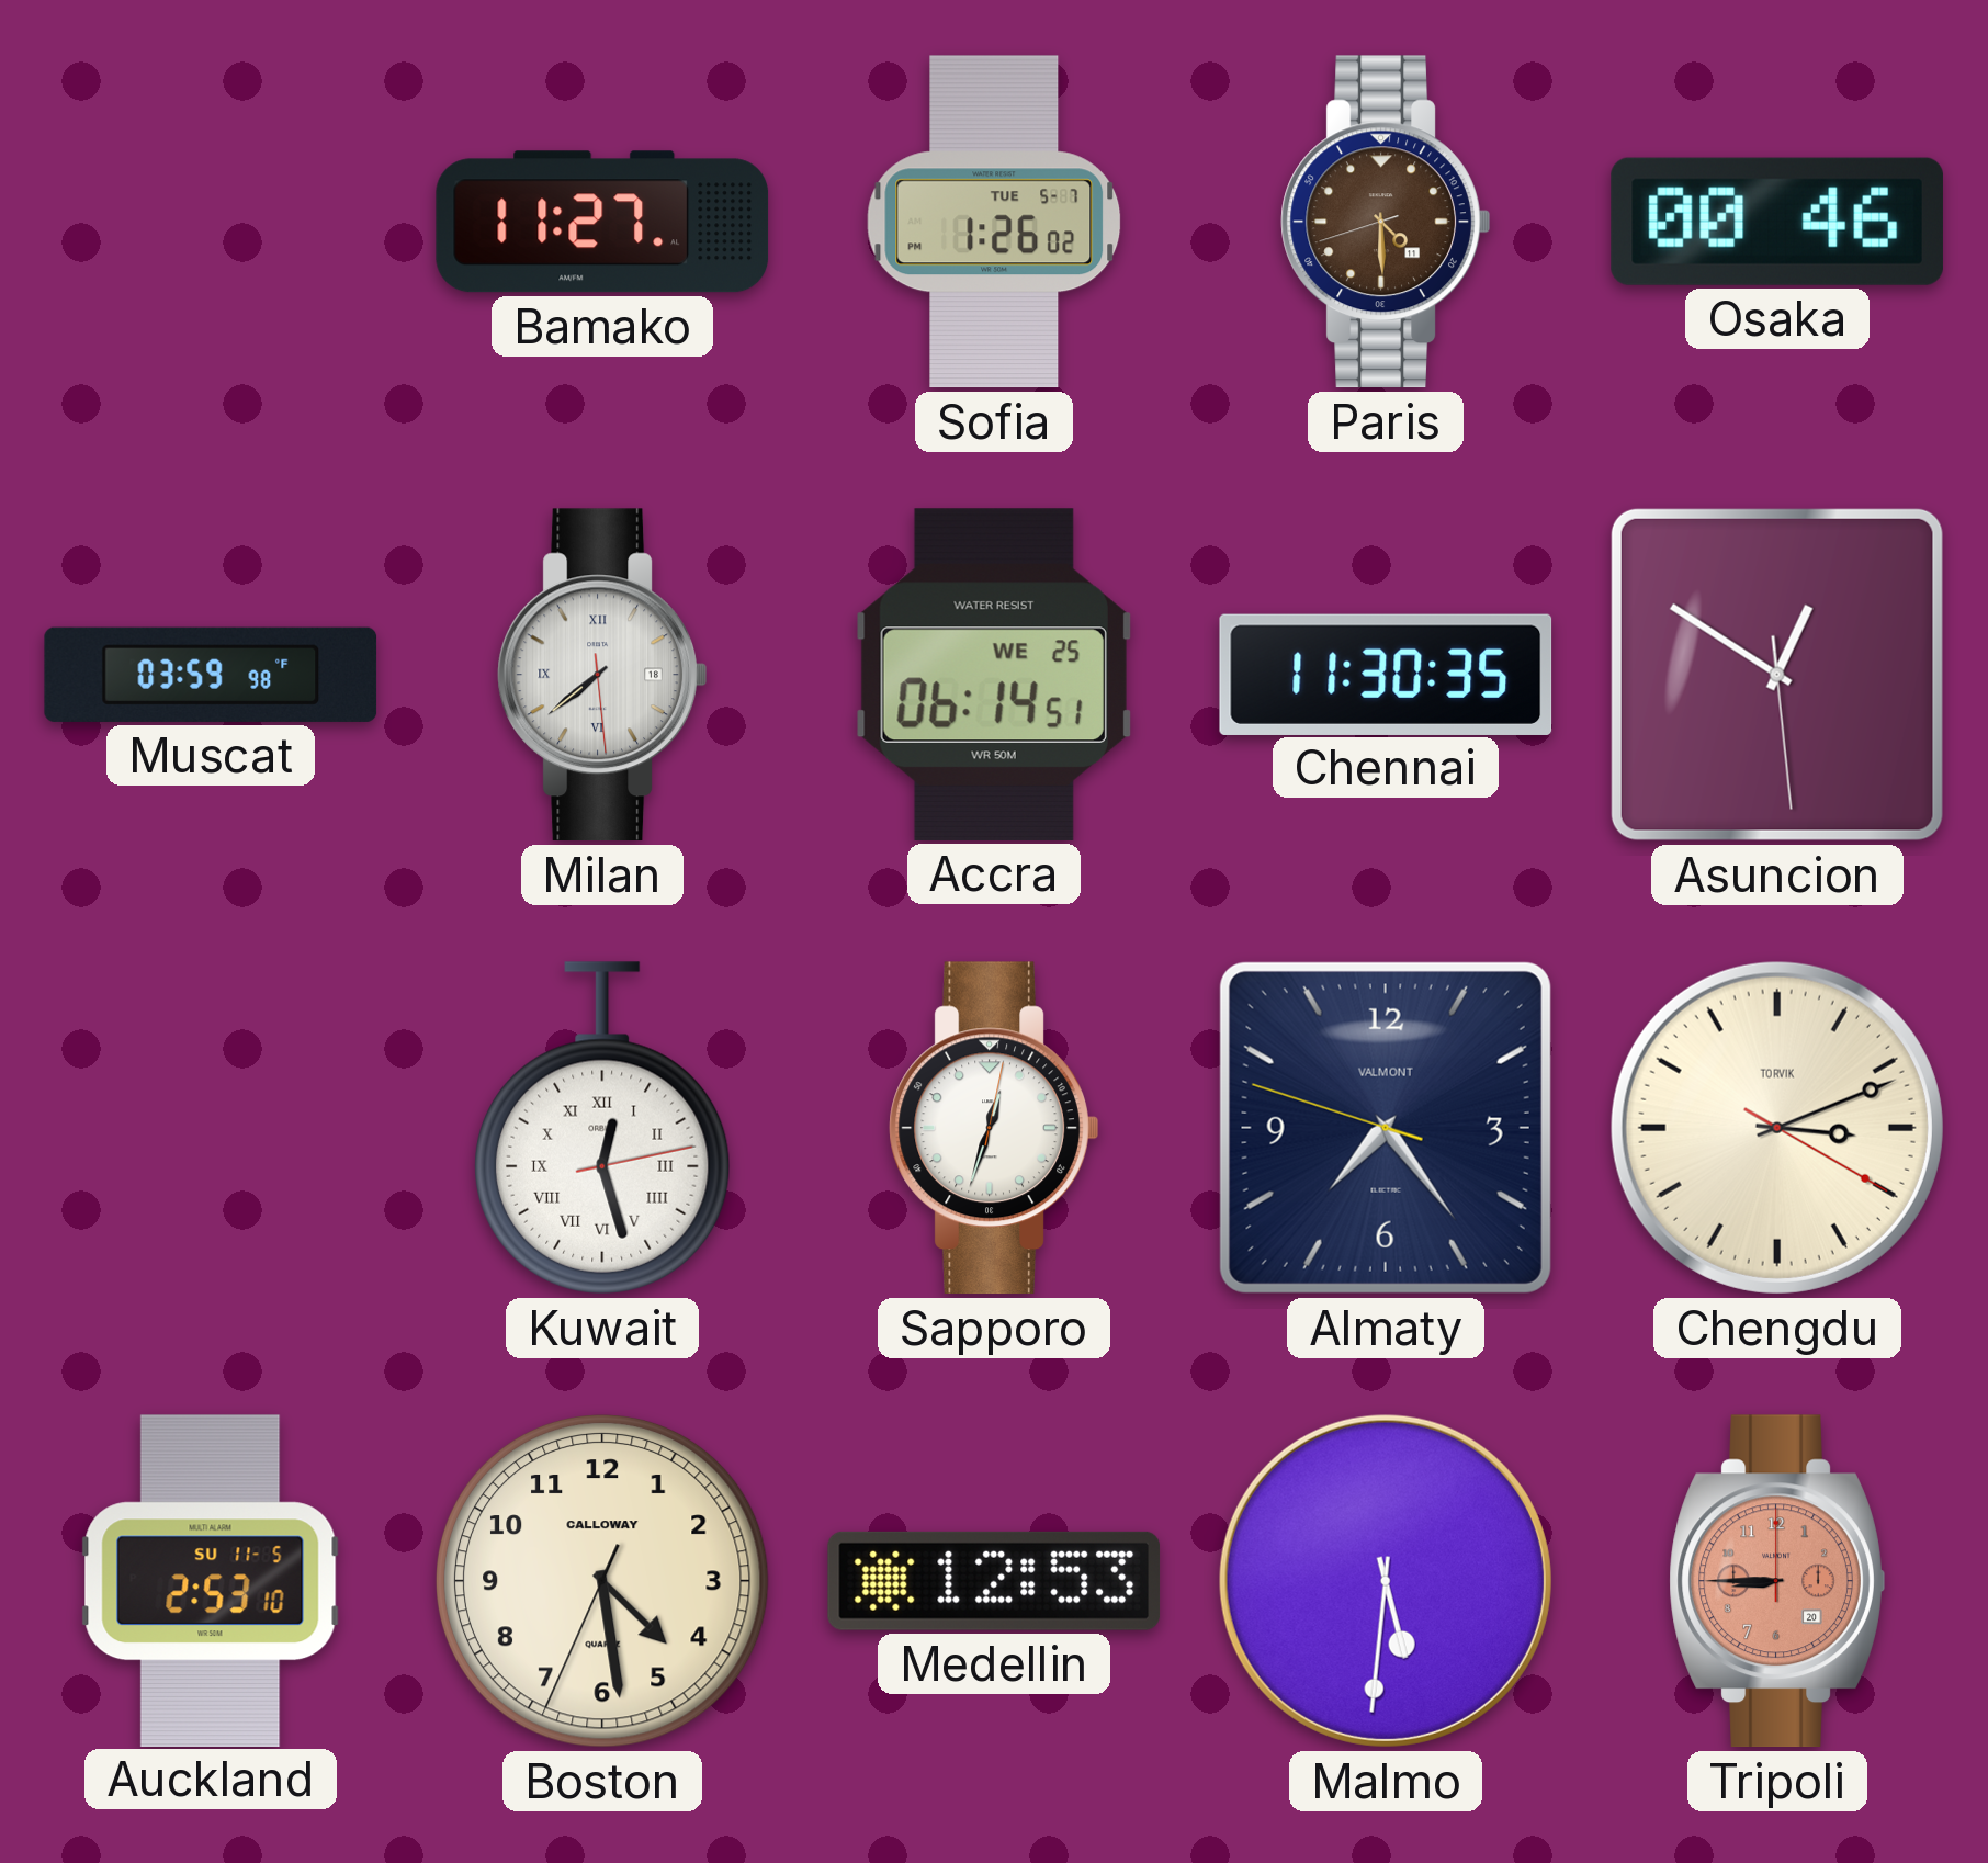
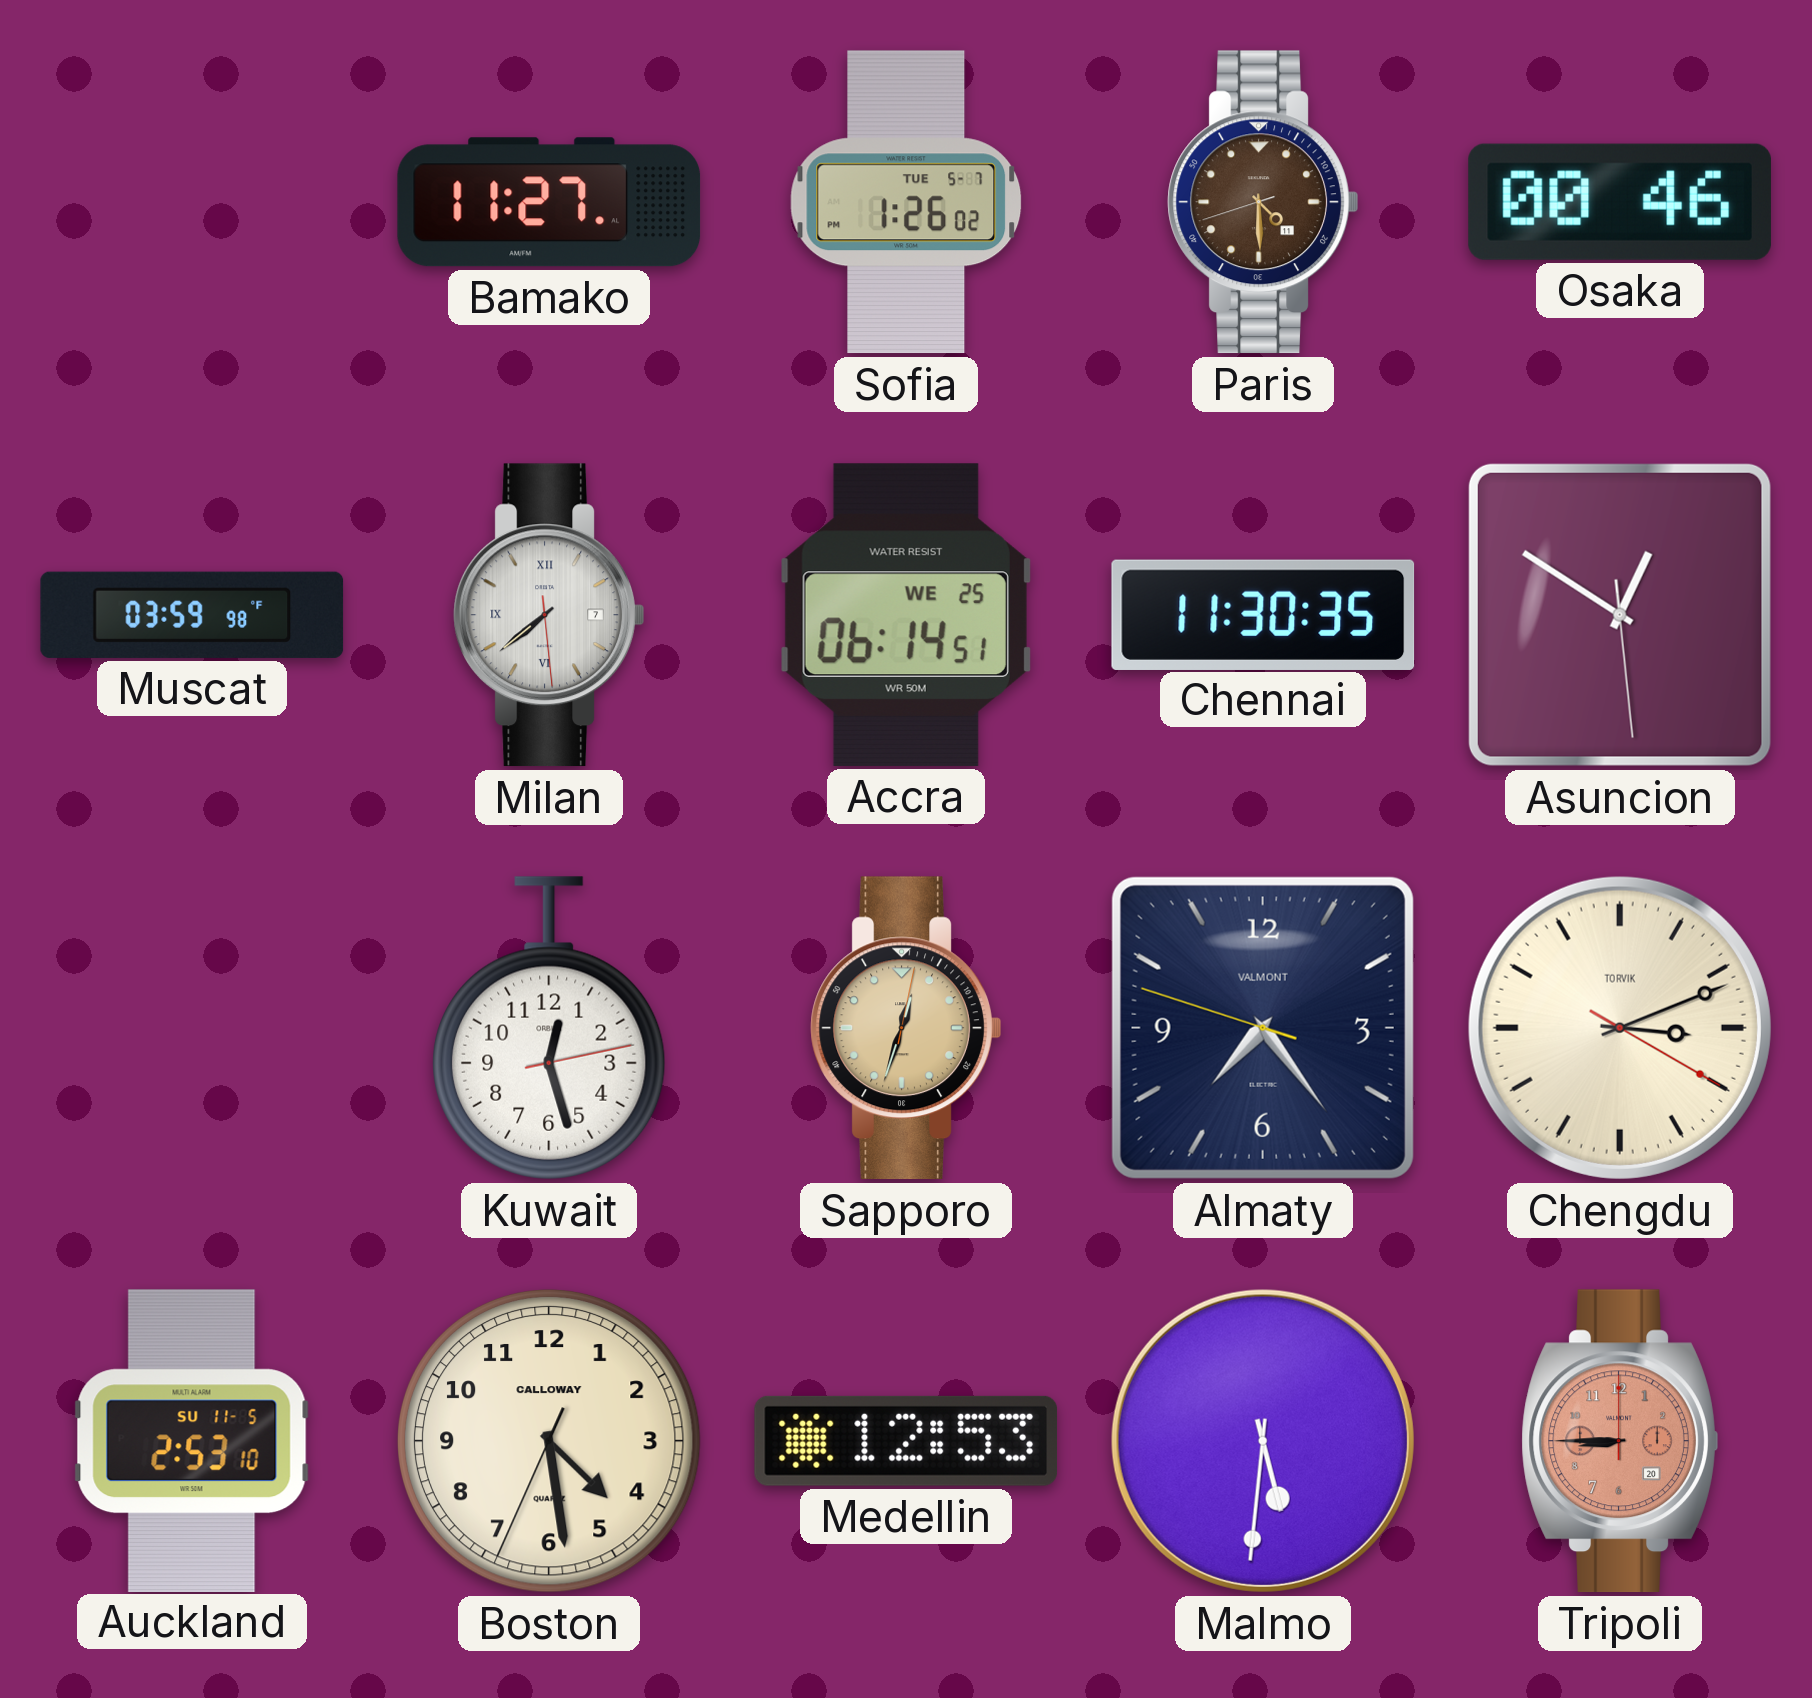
Milan date: 18 -> 7
Kuwait numerals: Roman -> Arabic
Sapporo dial: white -> champagne
